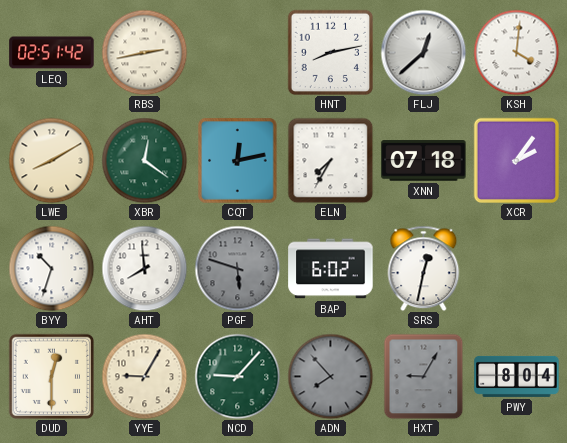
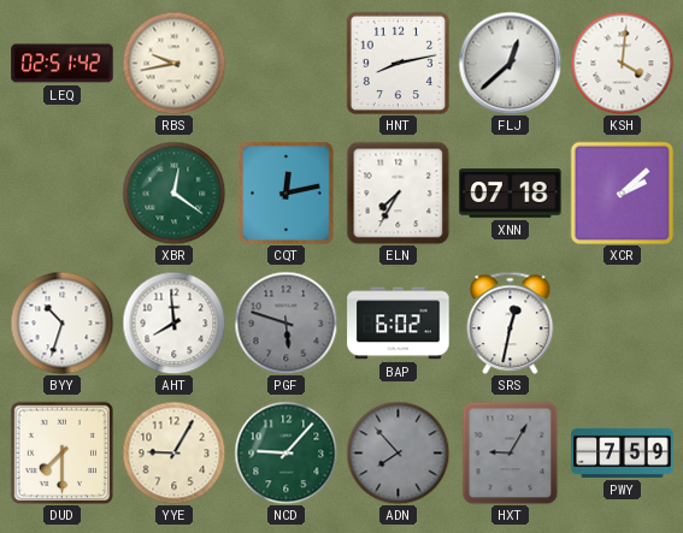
RBS: 2:43 -> 9:43
LWE: 8:10 -> none
XCR: 2:06 -> 2:08
DUD: 12:30 -> 7:30
PWY: 8:04 -> 7:59
